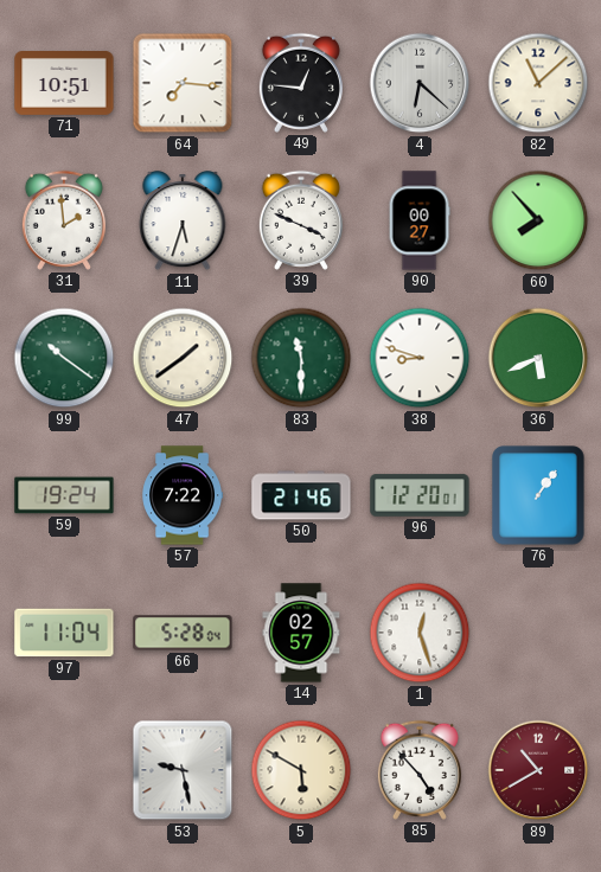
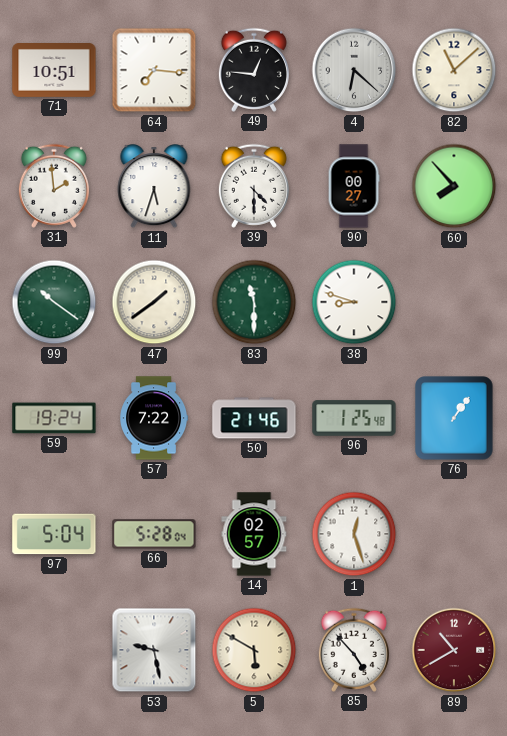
39: 3:49 -> 4:30
36: 5:41 -> none
96: 12:20 -> 1:25
97: 11:04 -> 5:04
